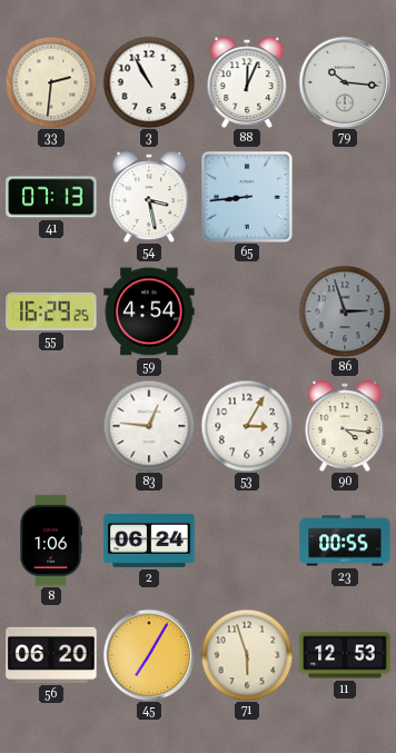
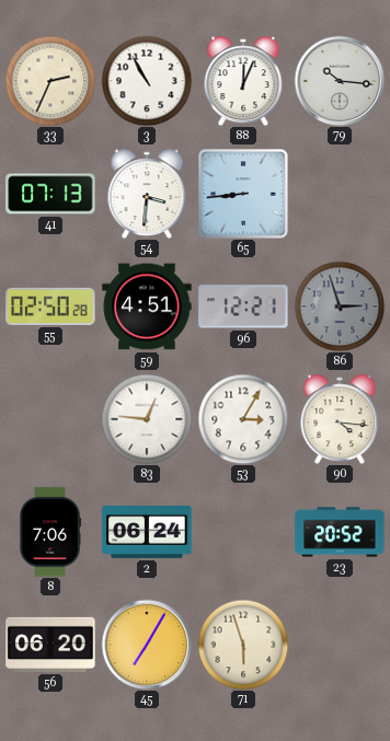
33: 2:31 -> 2:34
54: 3:28 -> 3:31
55: 16:29 -> 02:50
59: 4:54 -> 4:51
96: none -> 12:21
8: 1:06 -> 7:06
23: 00:55 -> 20:52
11: 12:53 -> none
